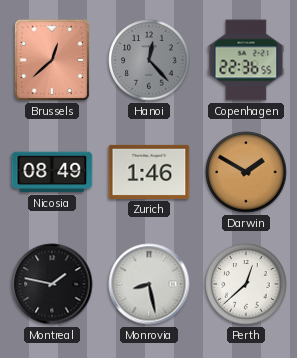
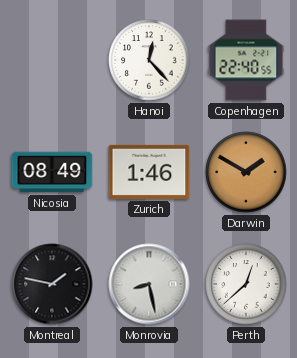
Brussels: 12:38 -> none
Hanoi dial: grey -> white
Copenhagen: 22:36 -> 22:40
